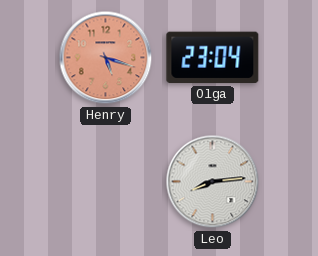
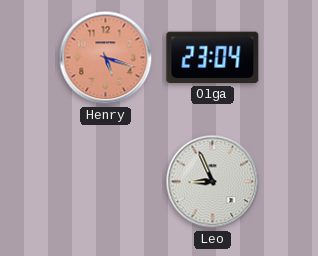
Leo: 8:14 -> 8:56
